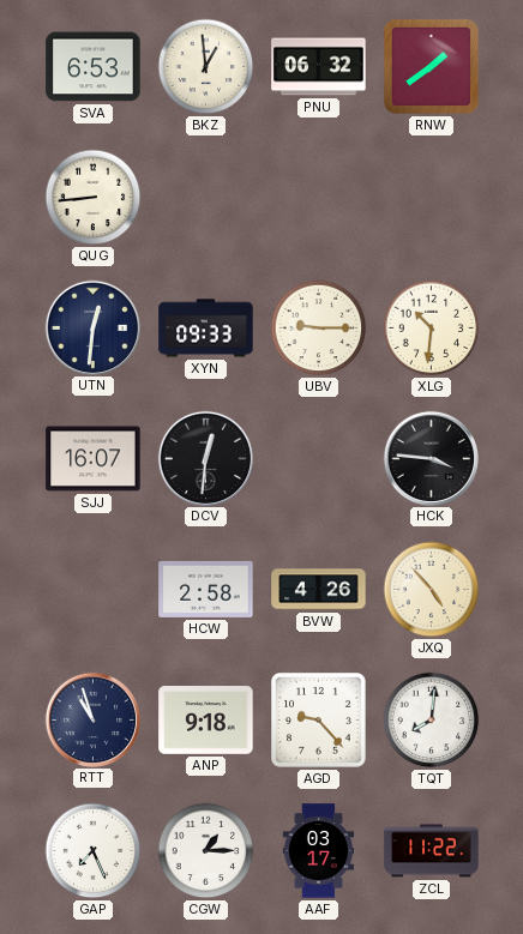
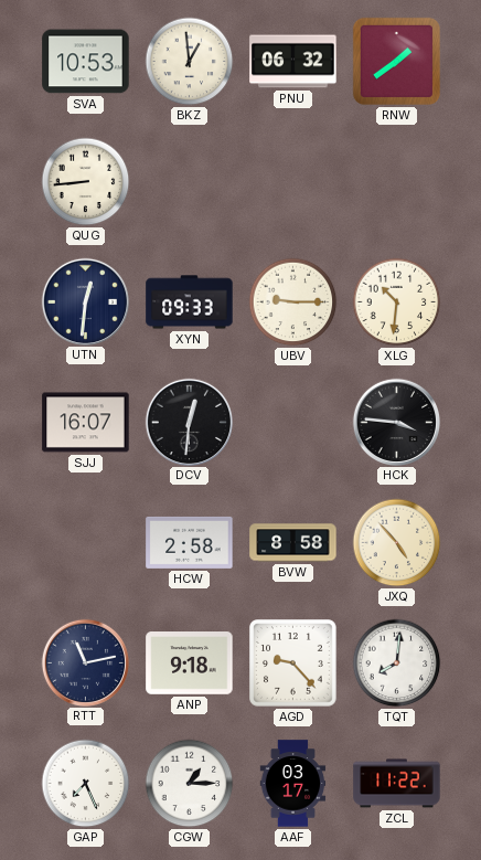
SVA: 6:53 -> 10:53
BVW: 4:26 -> 8:58
RTT: 10:57 -> 11:13
